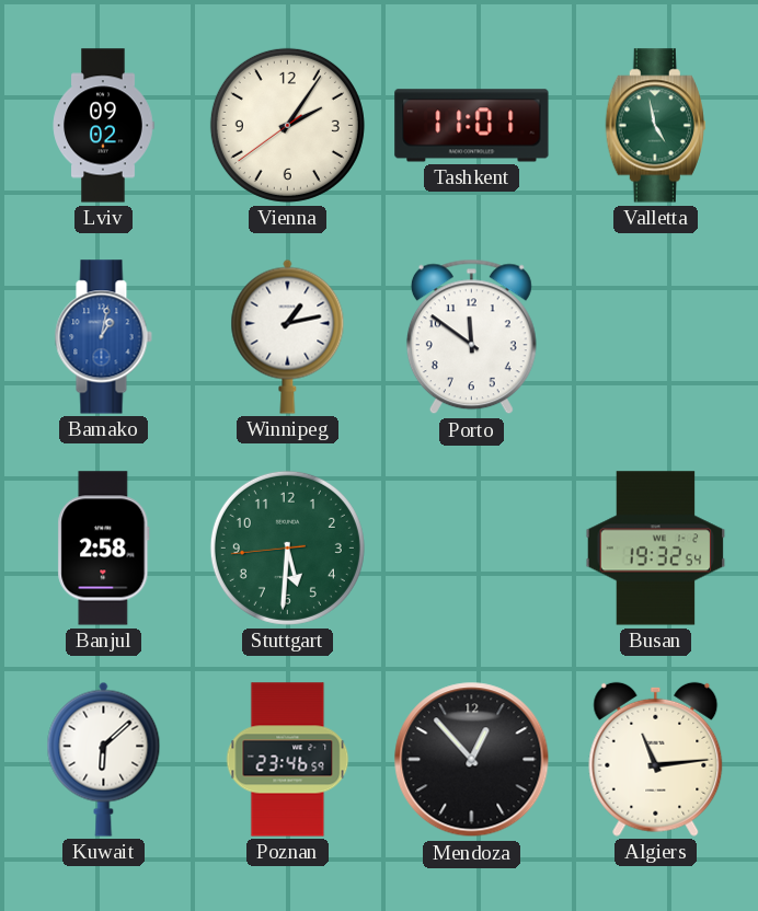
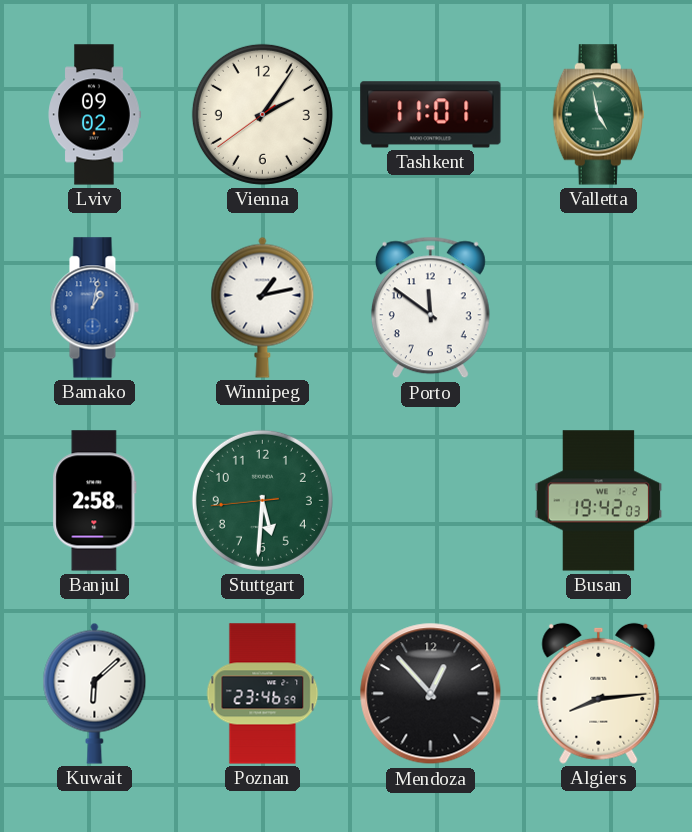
Busan: 19:32 -> 19:42
Algiers: 11:14 -> 8:14
